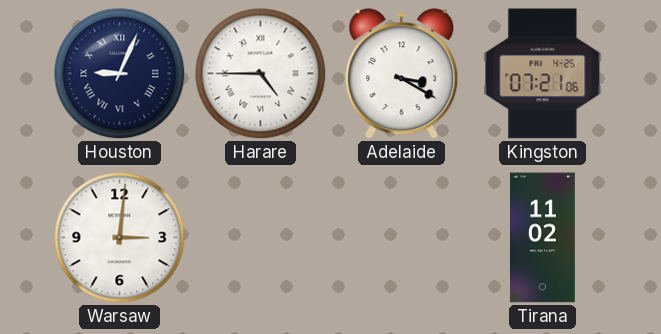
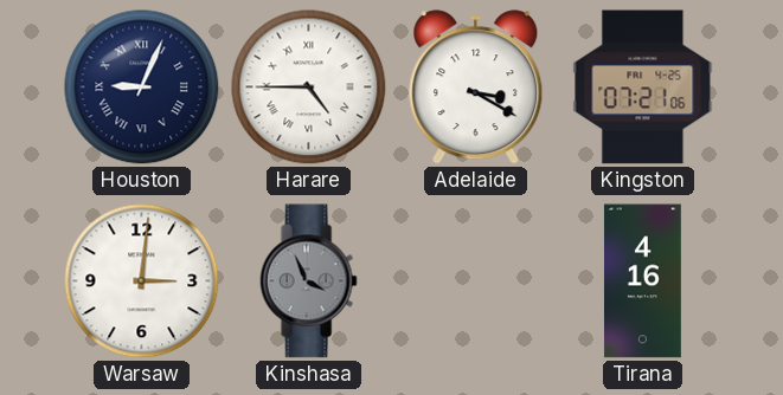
Kinshasa: none -> 3:56
Tirana: 11:02 -> 4:16
